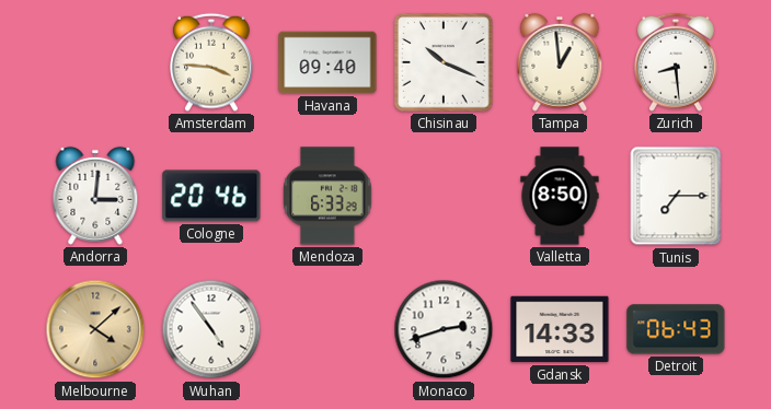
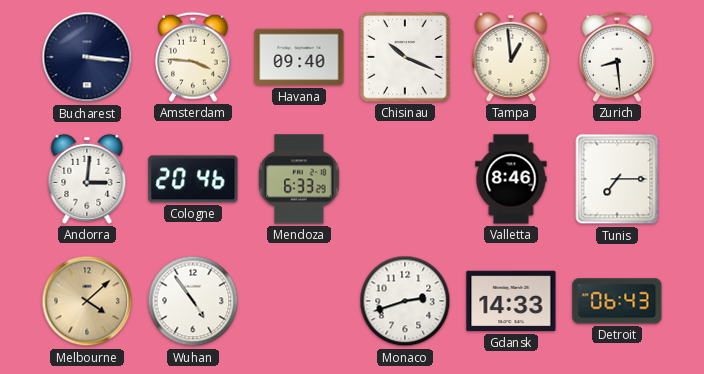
Bucharest: none -> 3:16
Valletta: 8:50 -> 8:46
